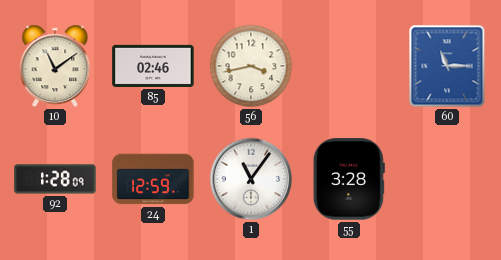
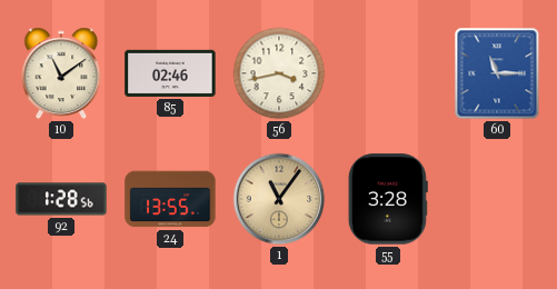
92: 1:28:09 -> 1:28:56
24: 12:59 -> 13:55
1 dial: white -> champagne
